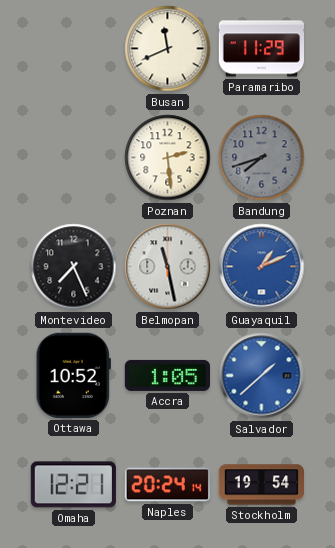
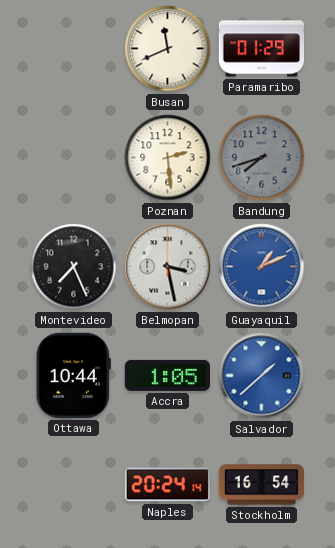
Paramaribo: 11:29 -> 01:29
Belmopan: 11:28 -> 3:28
Ottawa: 10:52 -> 10:44
Omaha: 12:21 -> none
Stockholm: 19:54 -> 16:54
